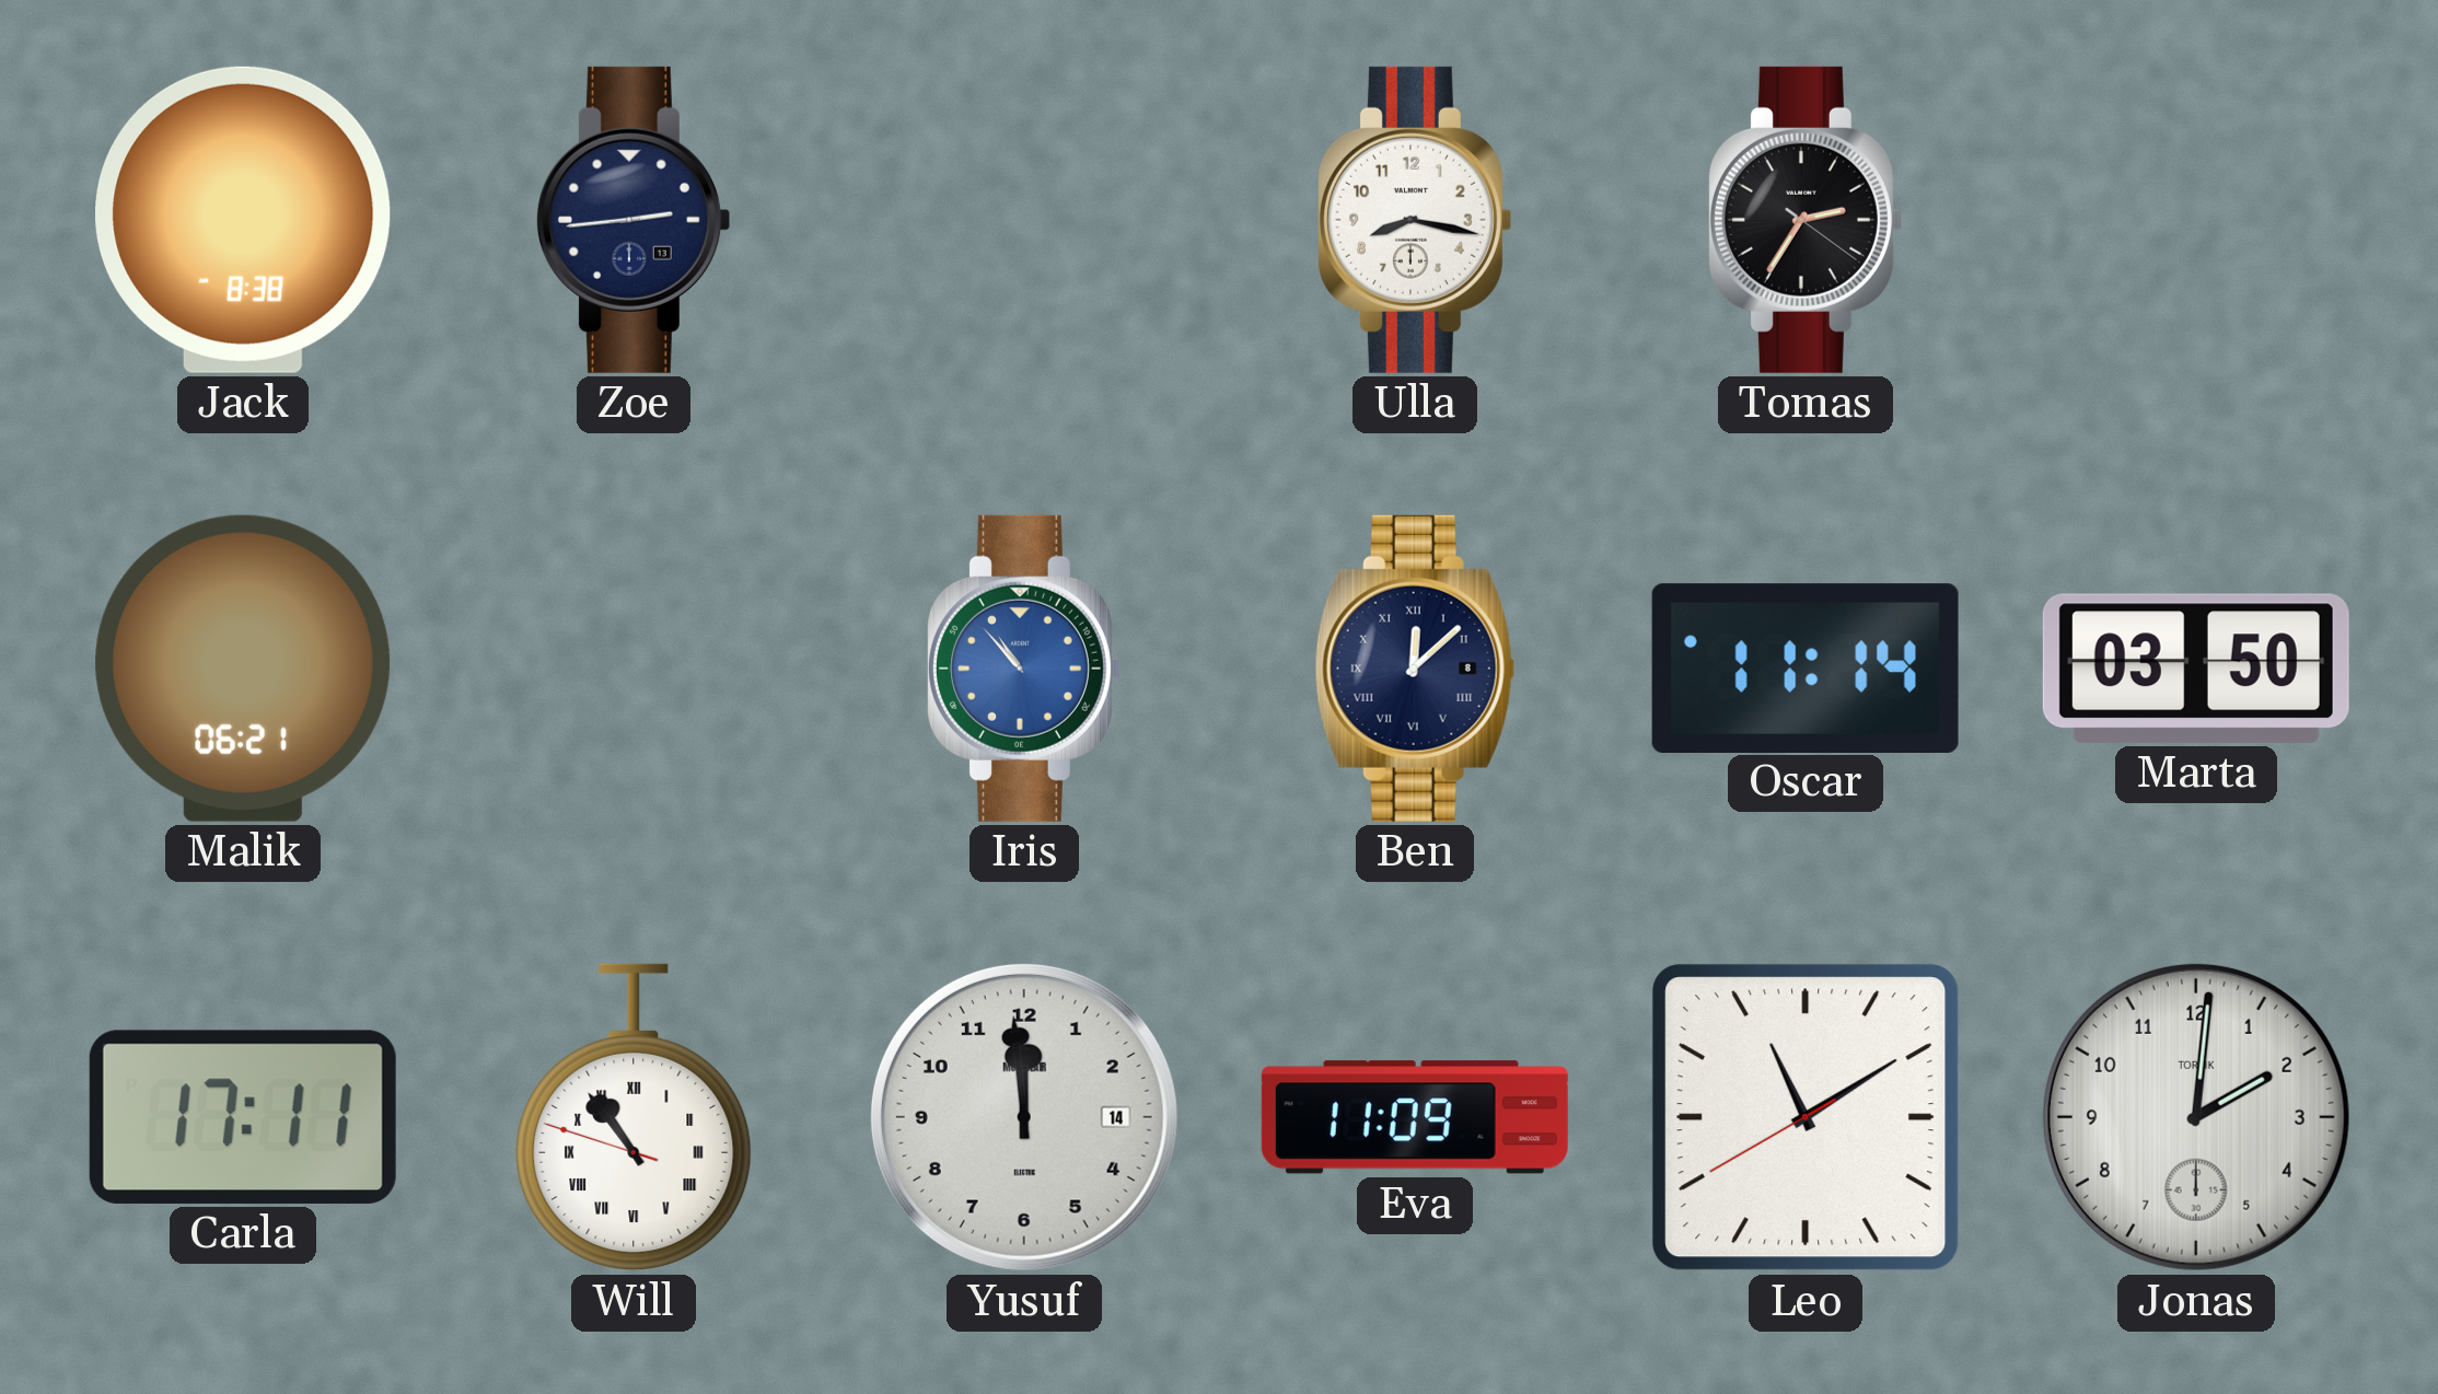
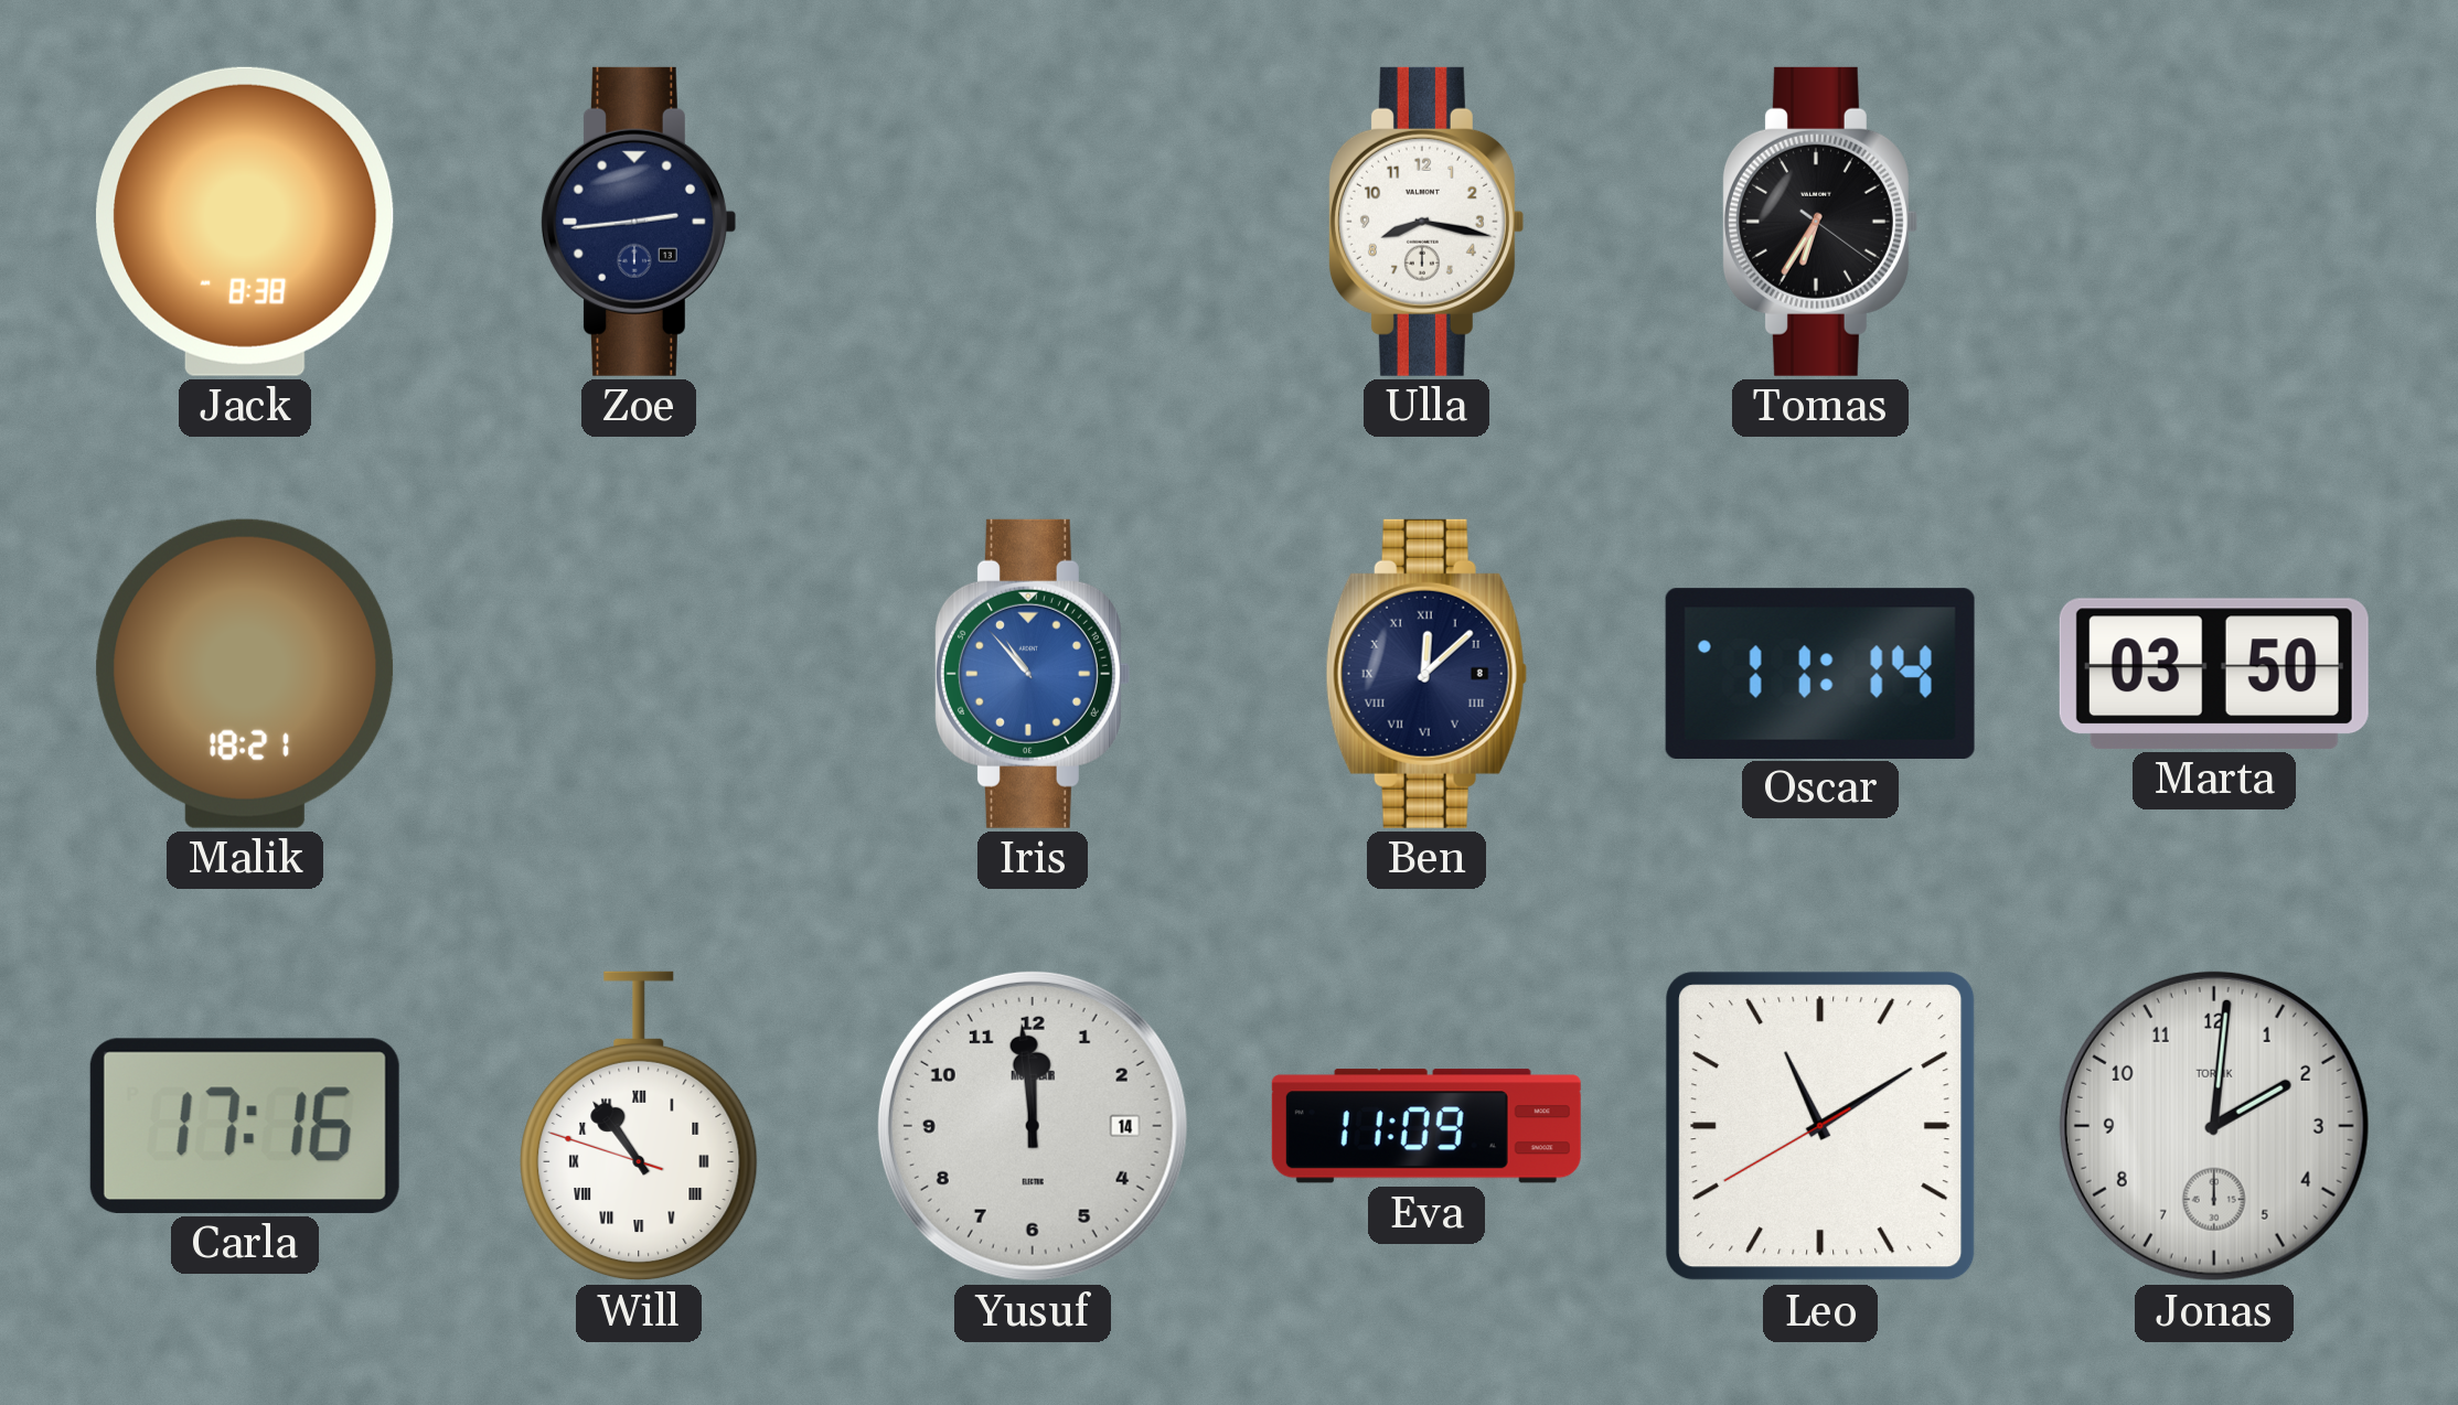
Tomas: 2:35 -> 6:35
Malik: 06:21 -> 18:21
Carla: 17:11 -> 17:16
